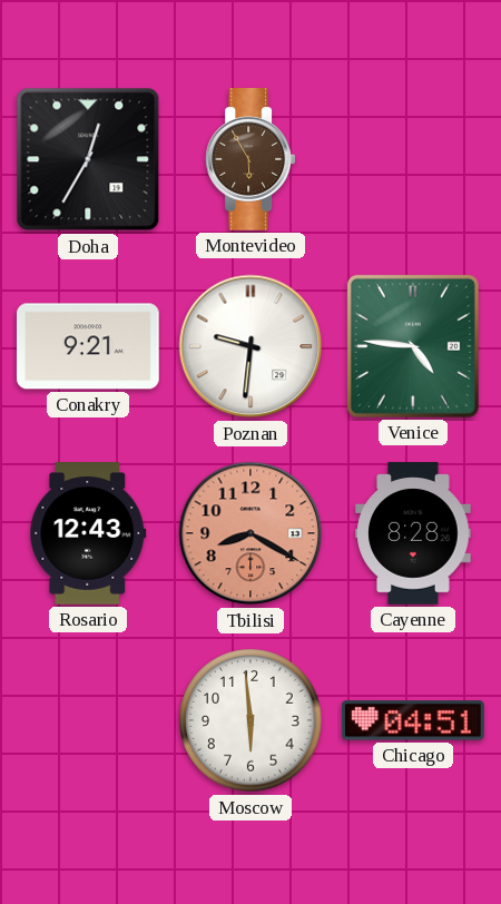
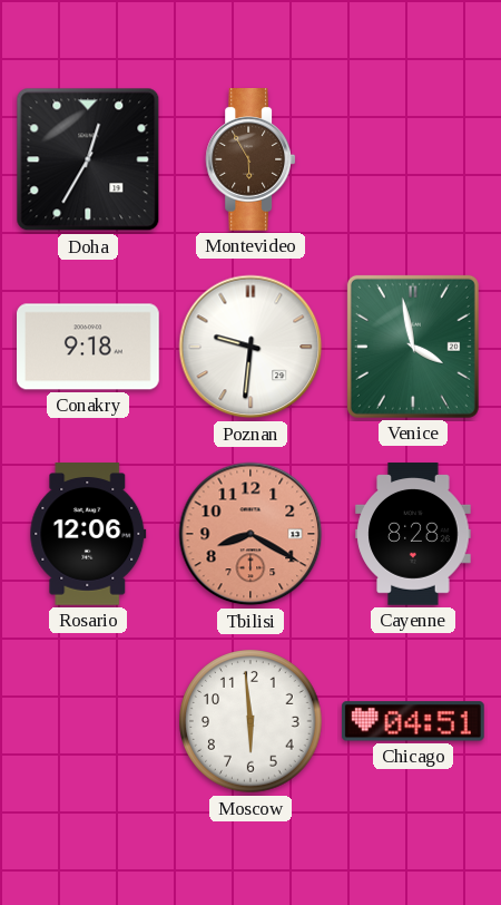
Conakry: 9:21 -> 9:18
Venice: 4:46 -> 3:58
Rosario: 12:43 -> 12:06
